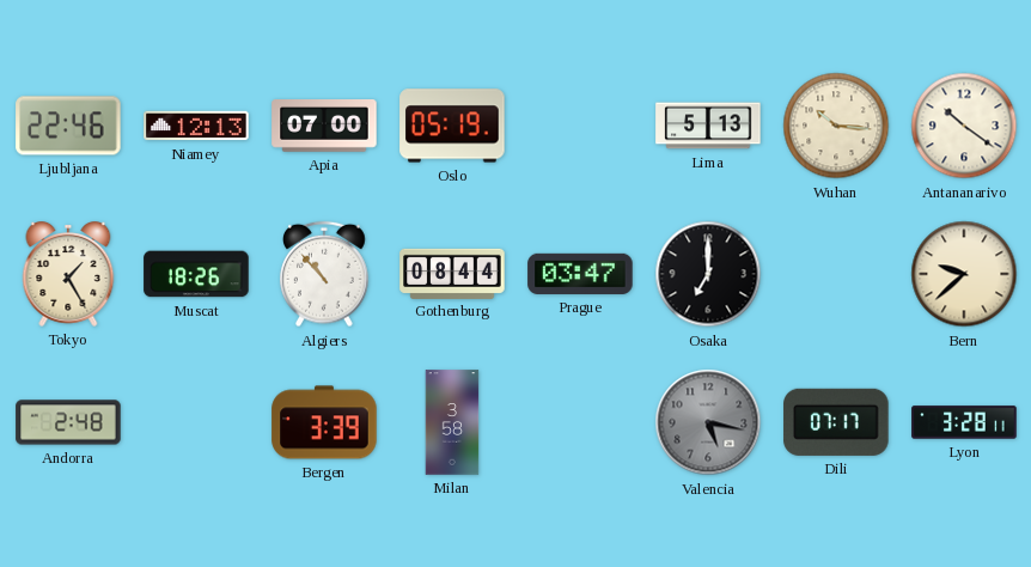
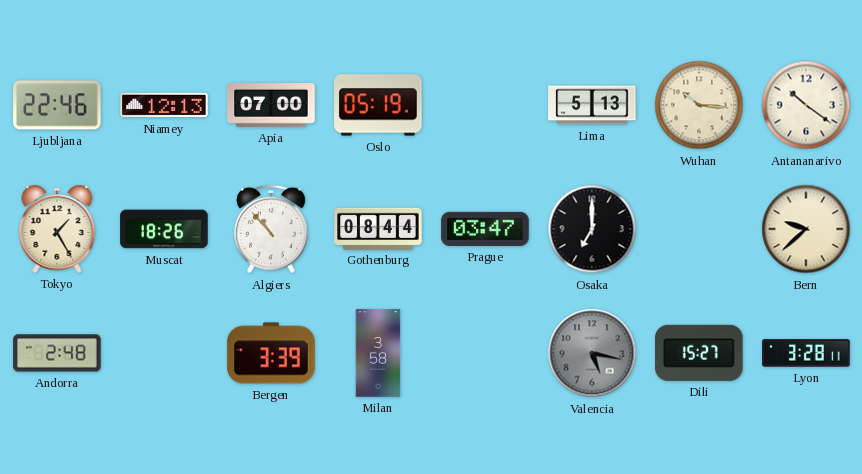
Dili: 07:17 -> 15:27
